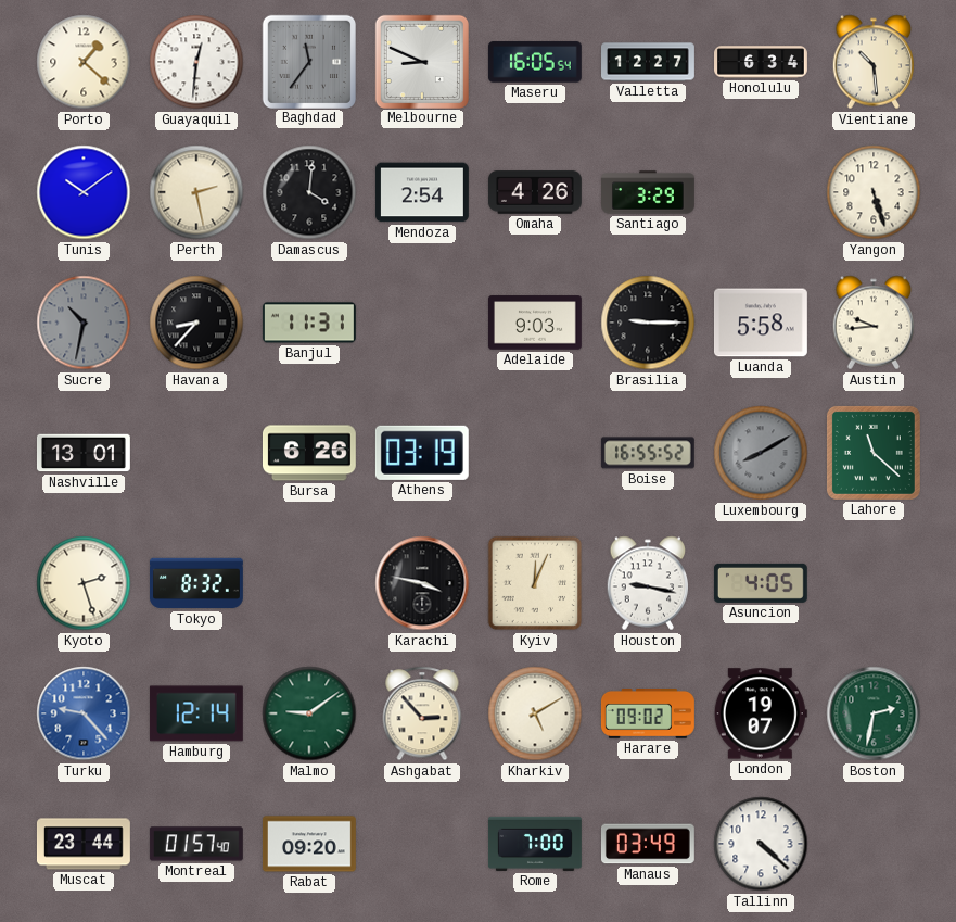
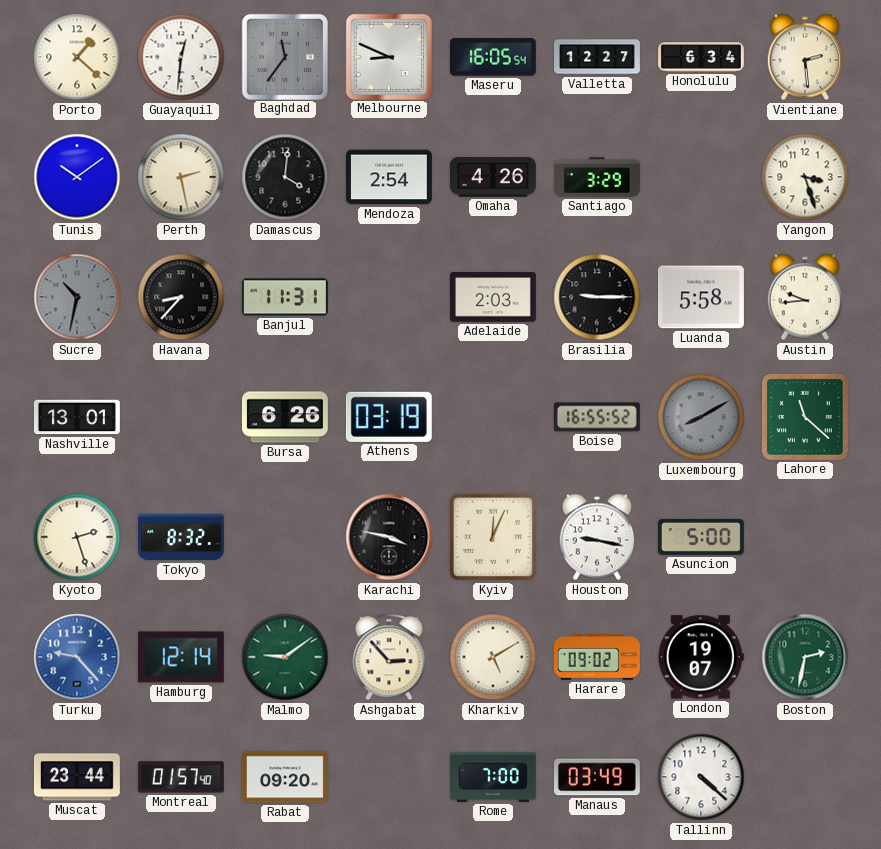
Vientiane: 10:29 -> 2:29
Yangon: 5:27 -> 3:27
Adelaide: 9:03 -> 2:03
Asuncion: 4:05 -> 5:00
